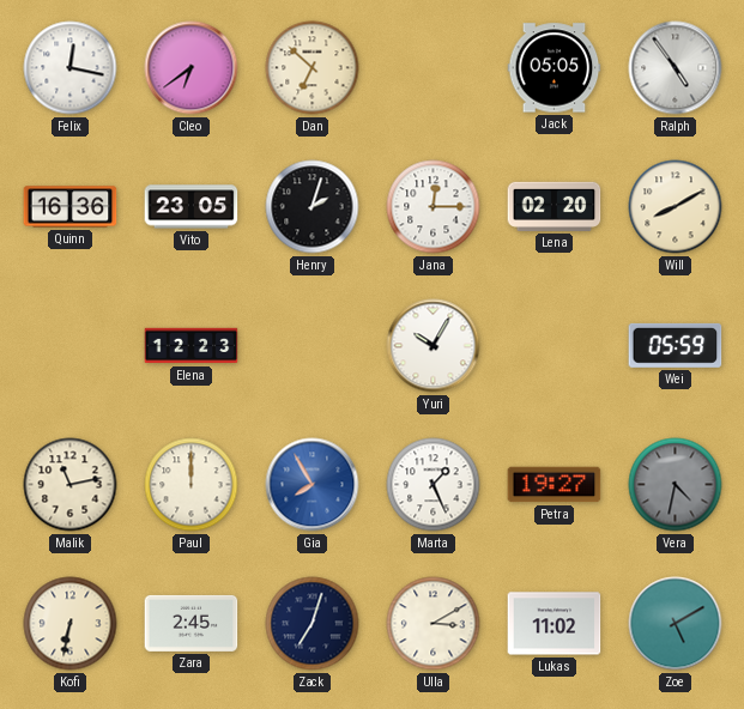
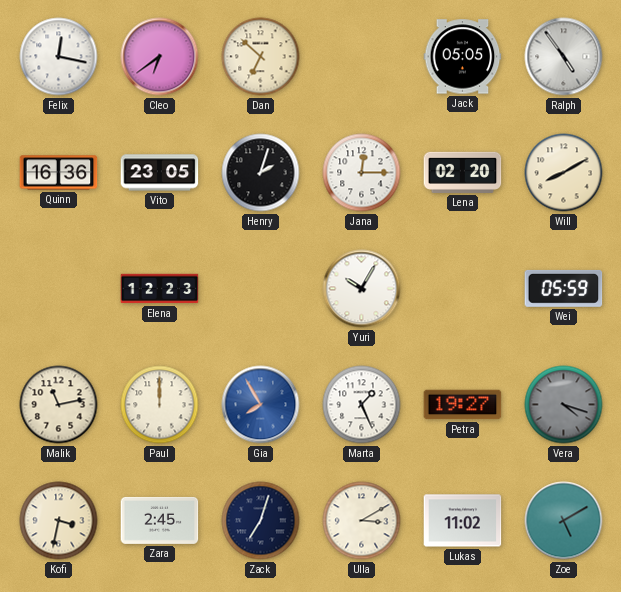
Vera: 4:32 -> 4:18
Kofi: 6:32 -> 3:32
